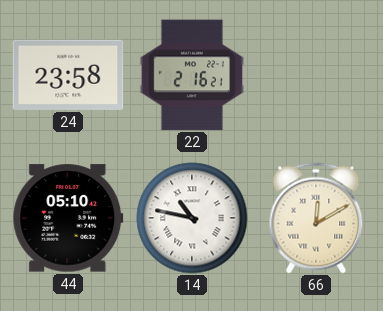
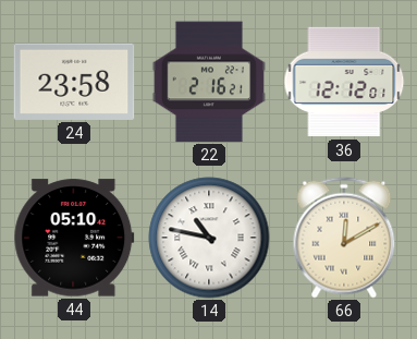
36: none -> 12:12
